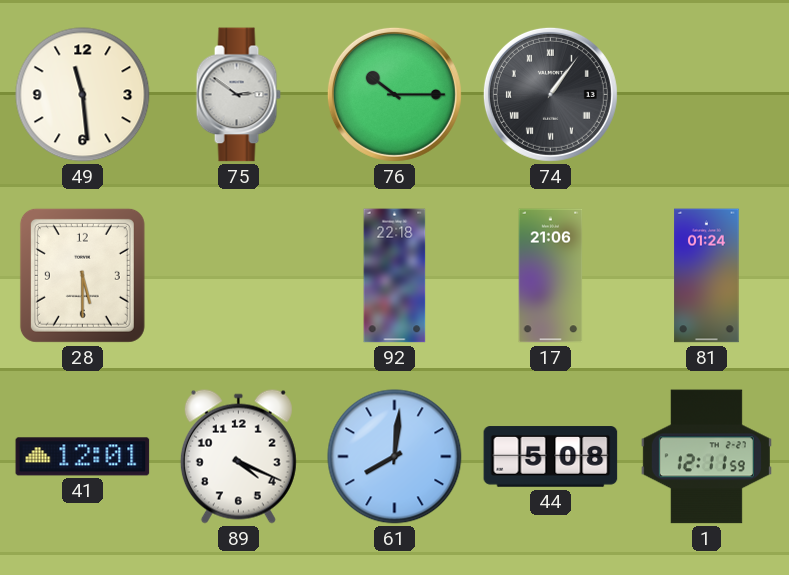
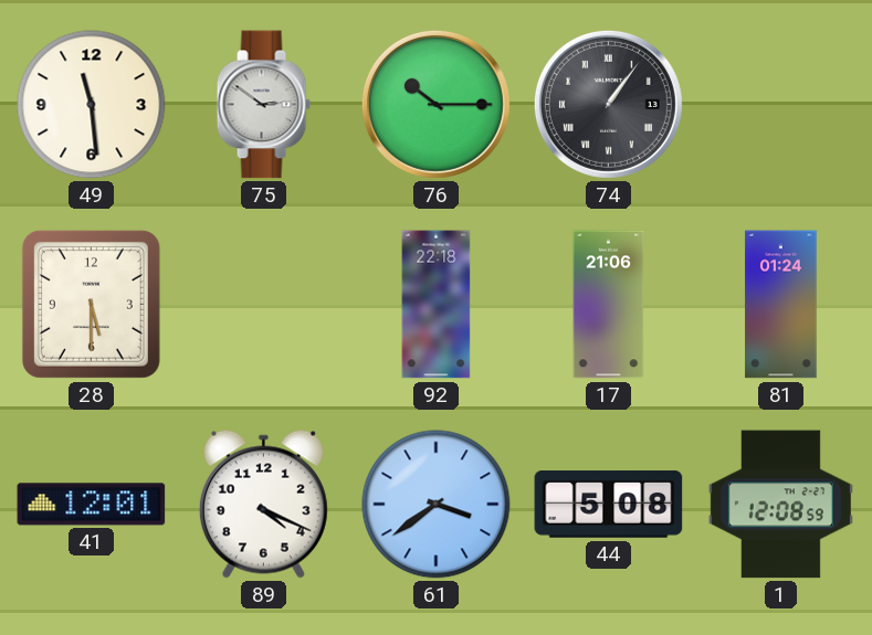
61: 8:01 -> 3:39
1: 12:11 -> 12:08
